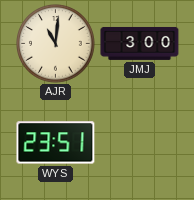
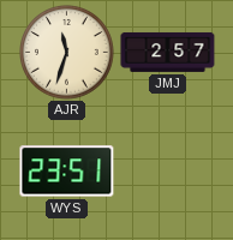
AJR: 11:01 -> 11:33
JMJ: 3:00 -> 2:57
